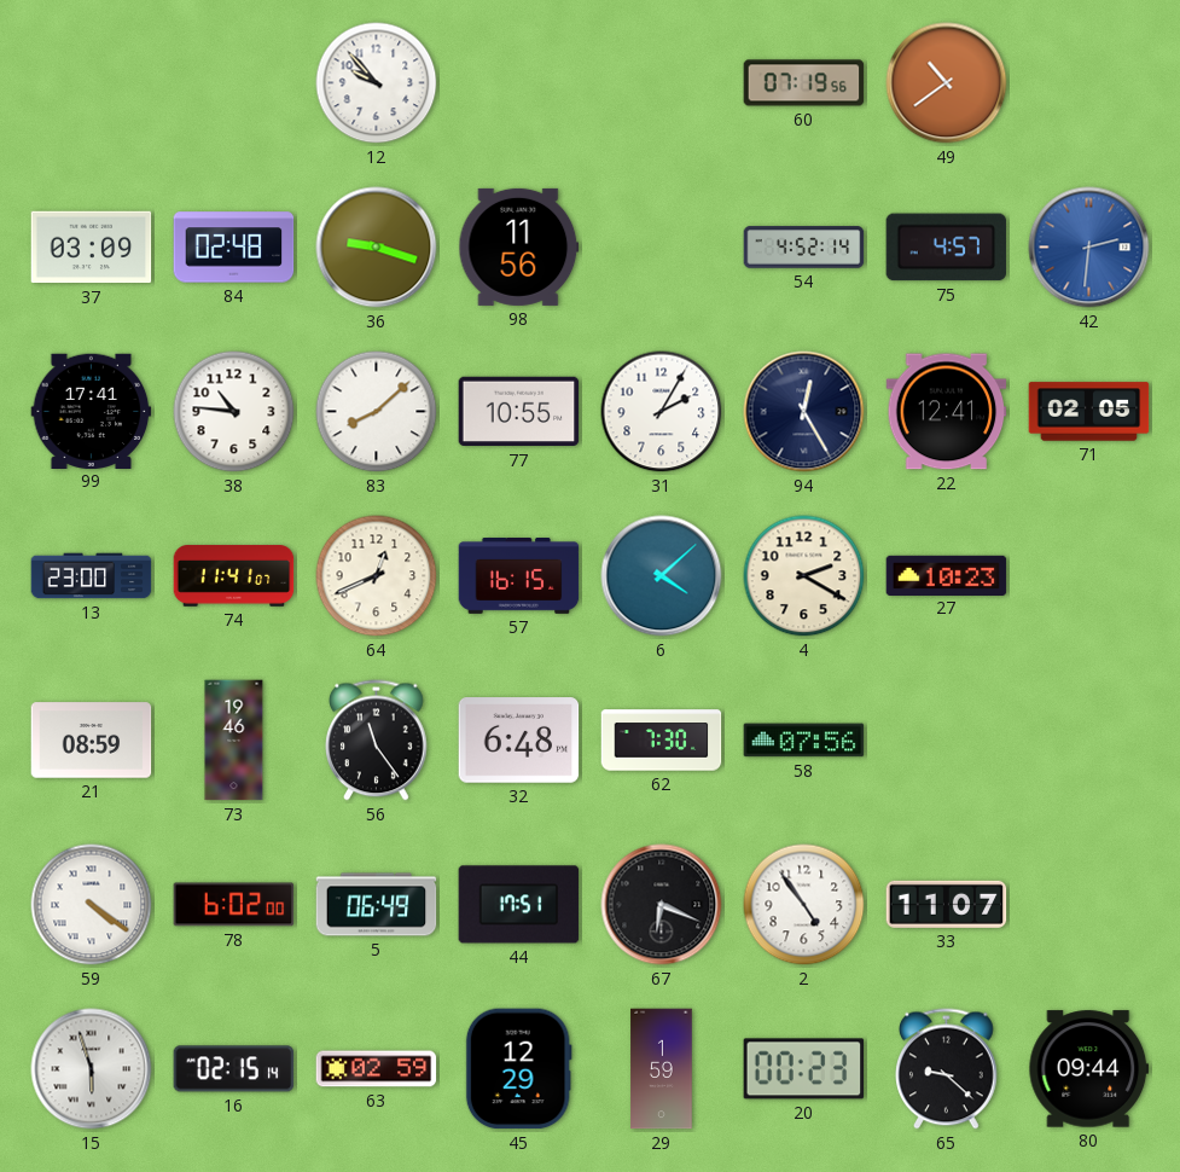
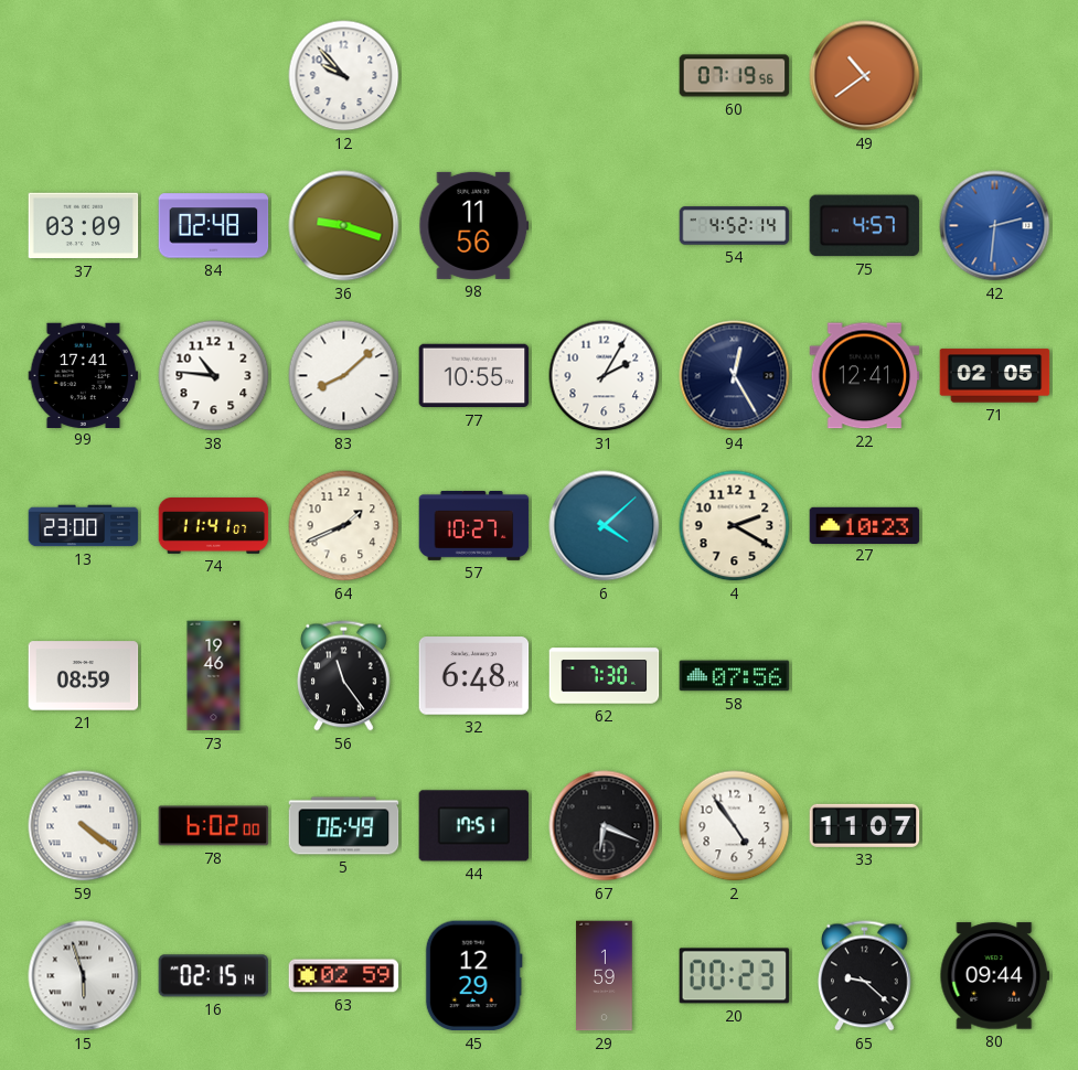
64: 12:41 -> 1:41
57: 16:15 -> 10:27
